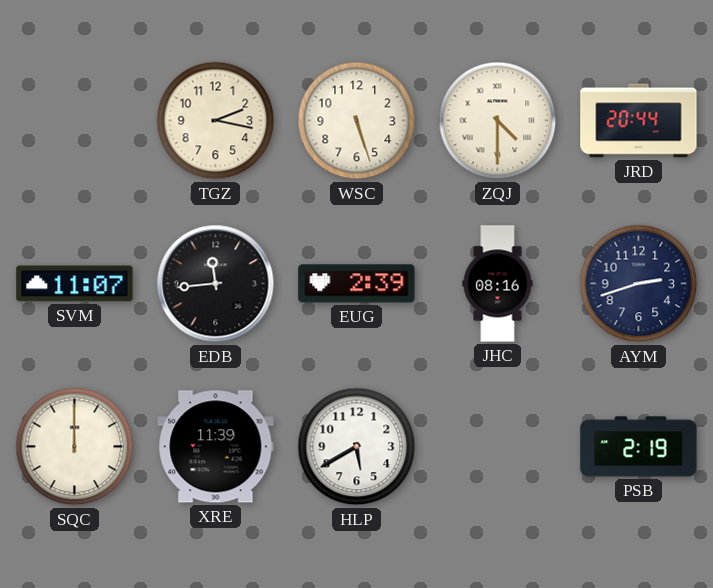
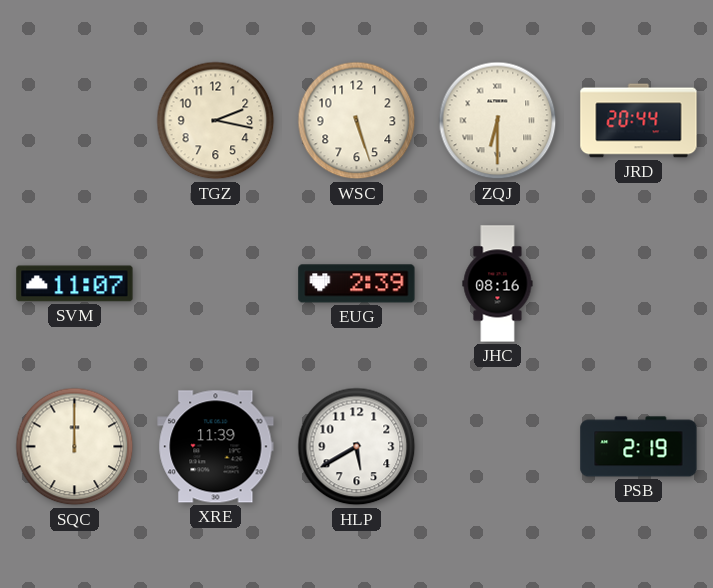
ZQJ: 4:30 -> 6:30
EDB: 11:44 -> none
AYM: 2:42 -> none
